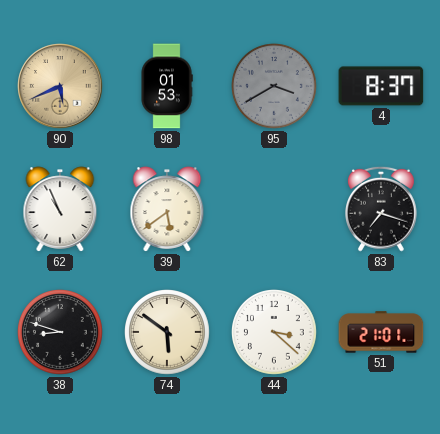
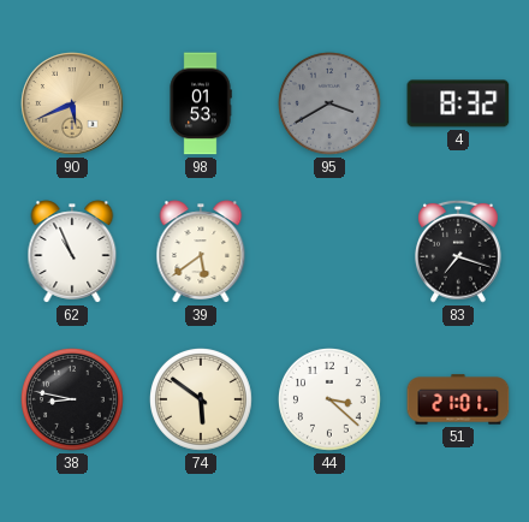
4: 8:37 -> 8:32
38: 8:48 -> 8:47
